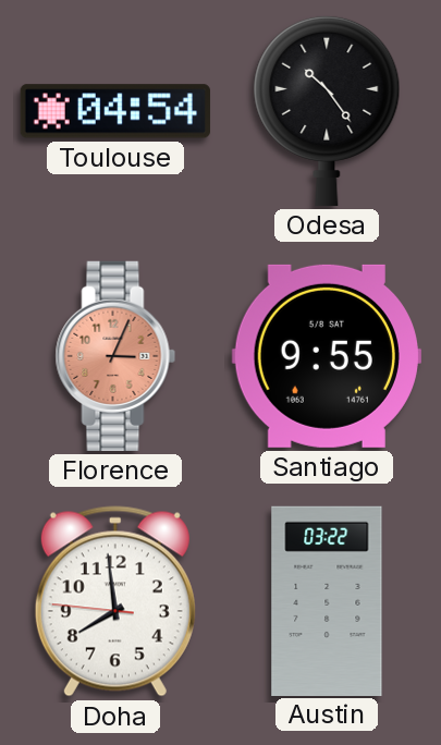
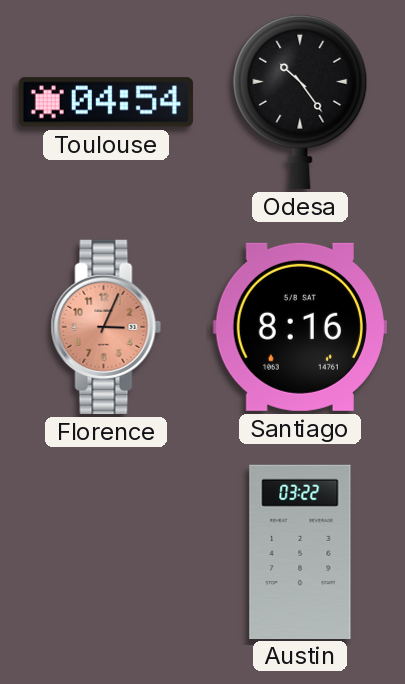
Santiago: 9:55 -> 8:16
Doha: 7:58 -> none
